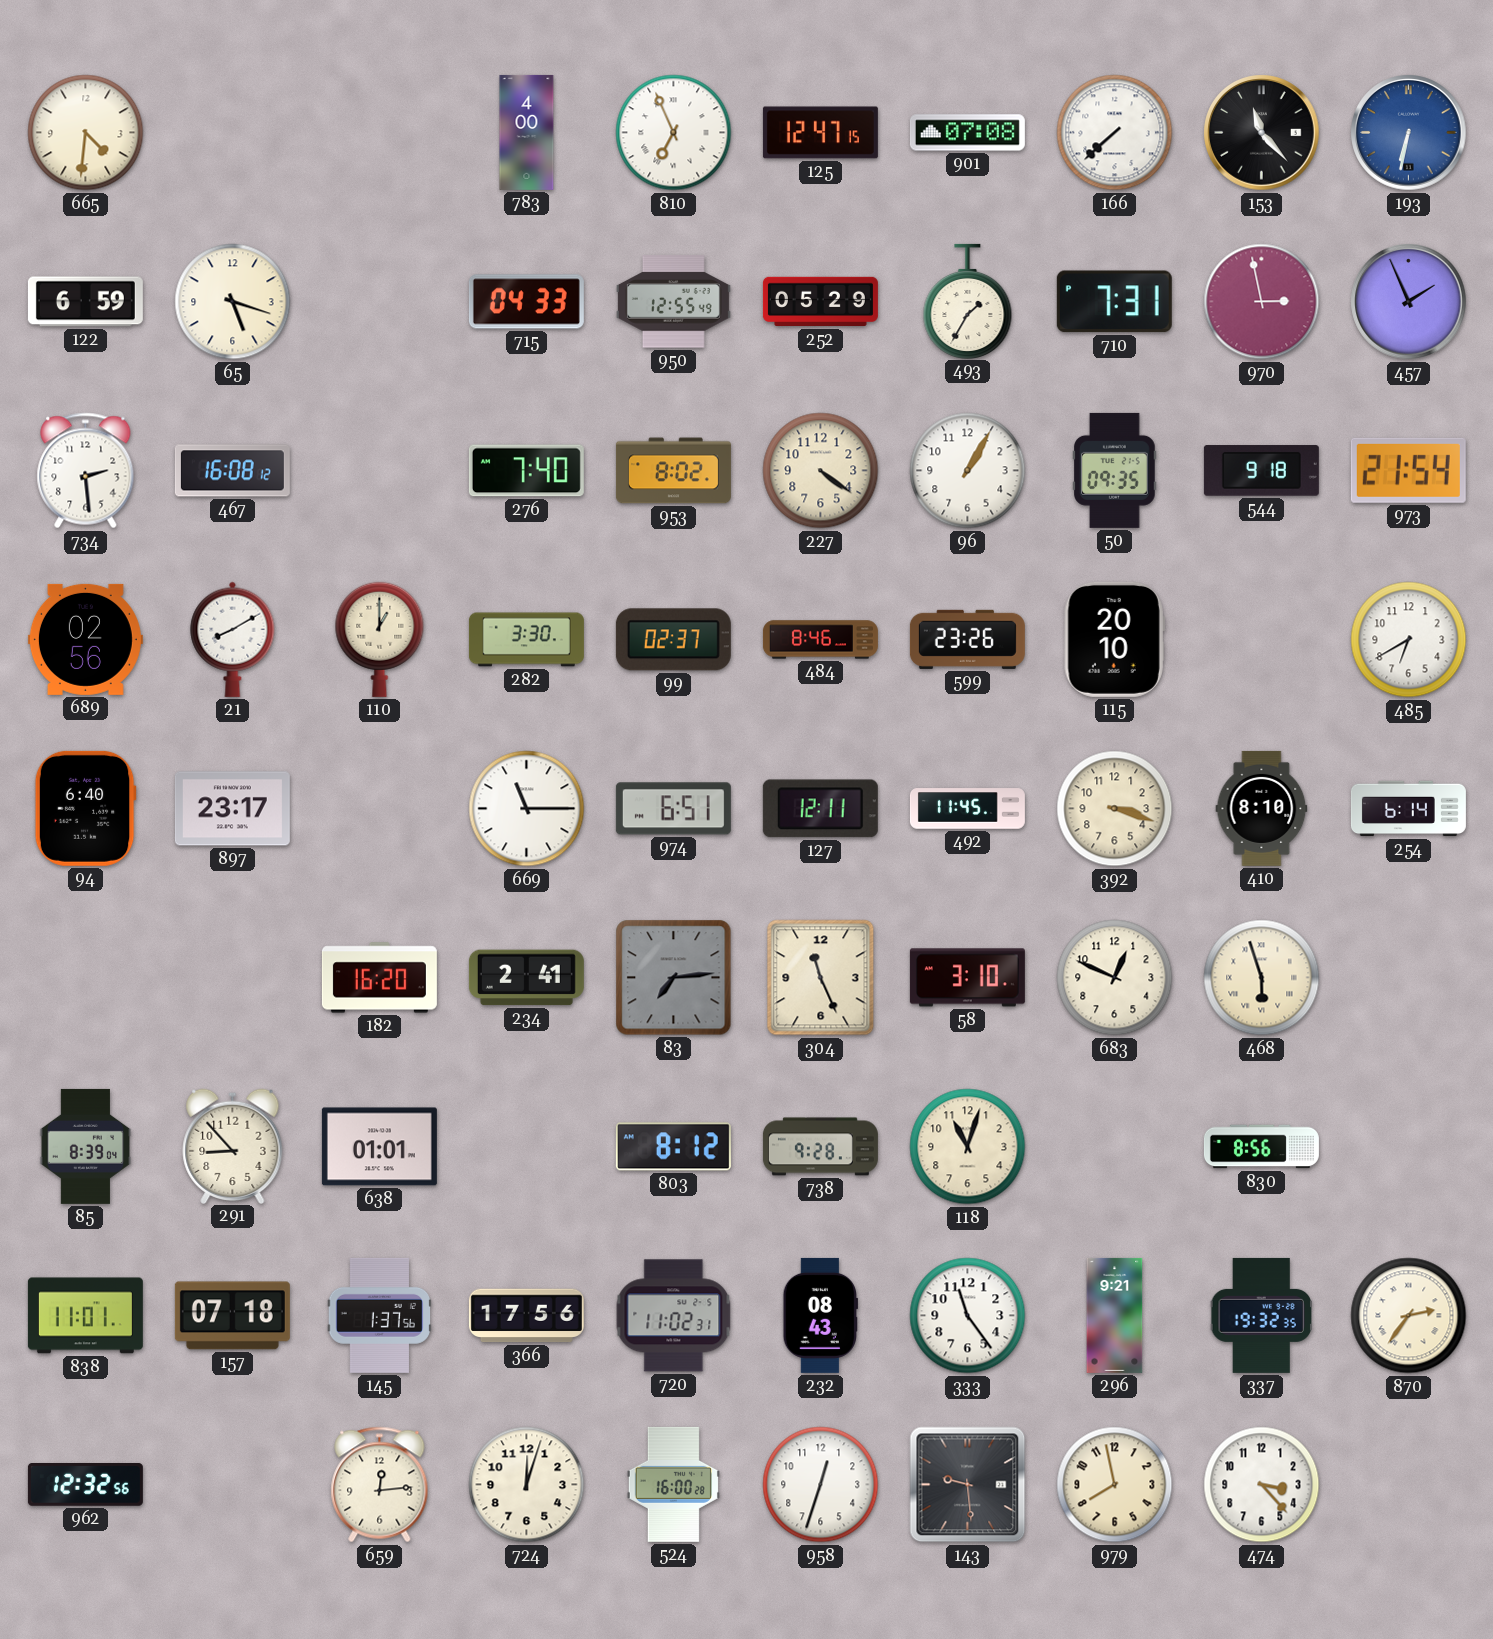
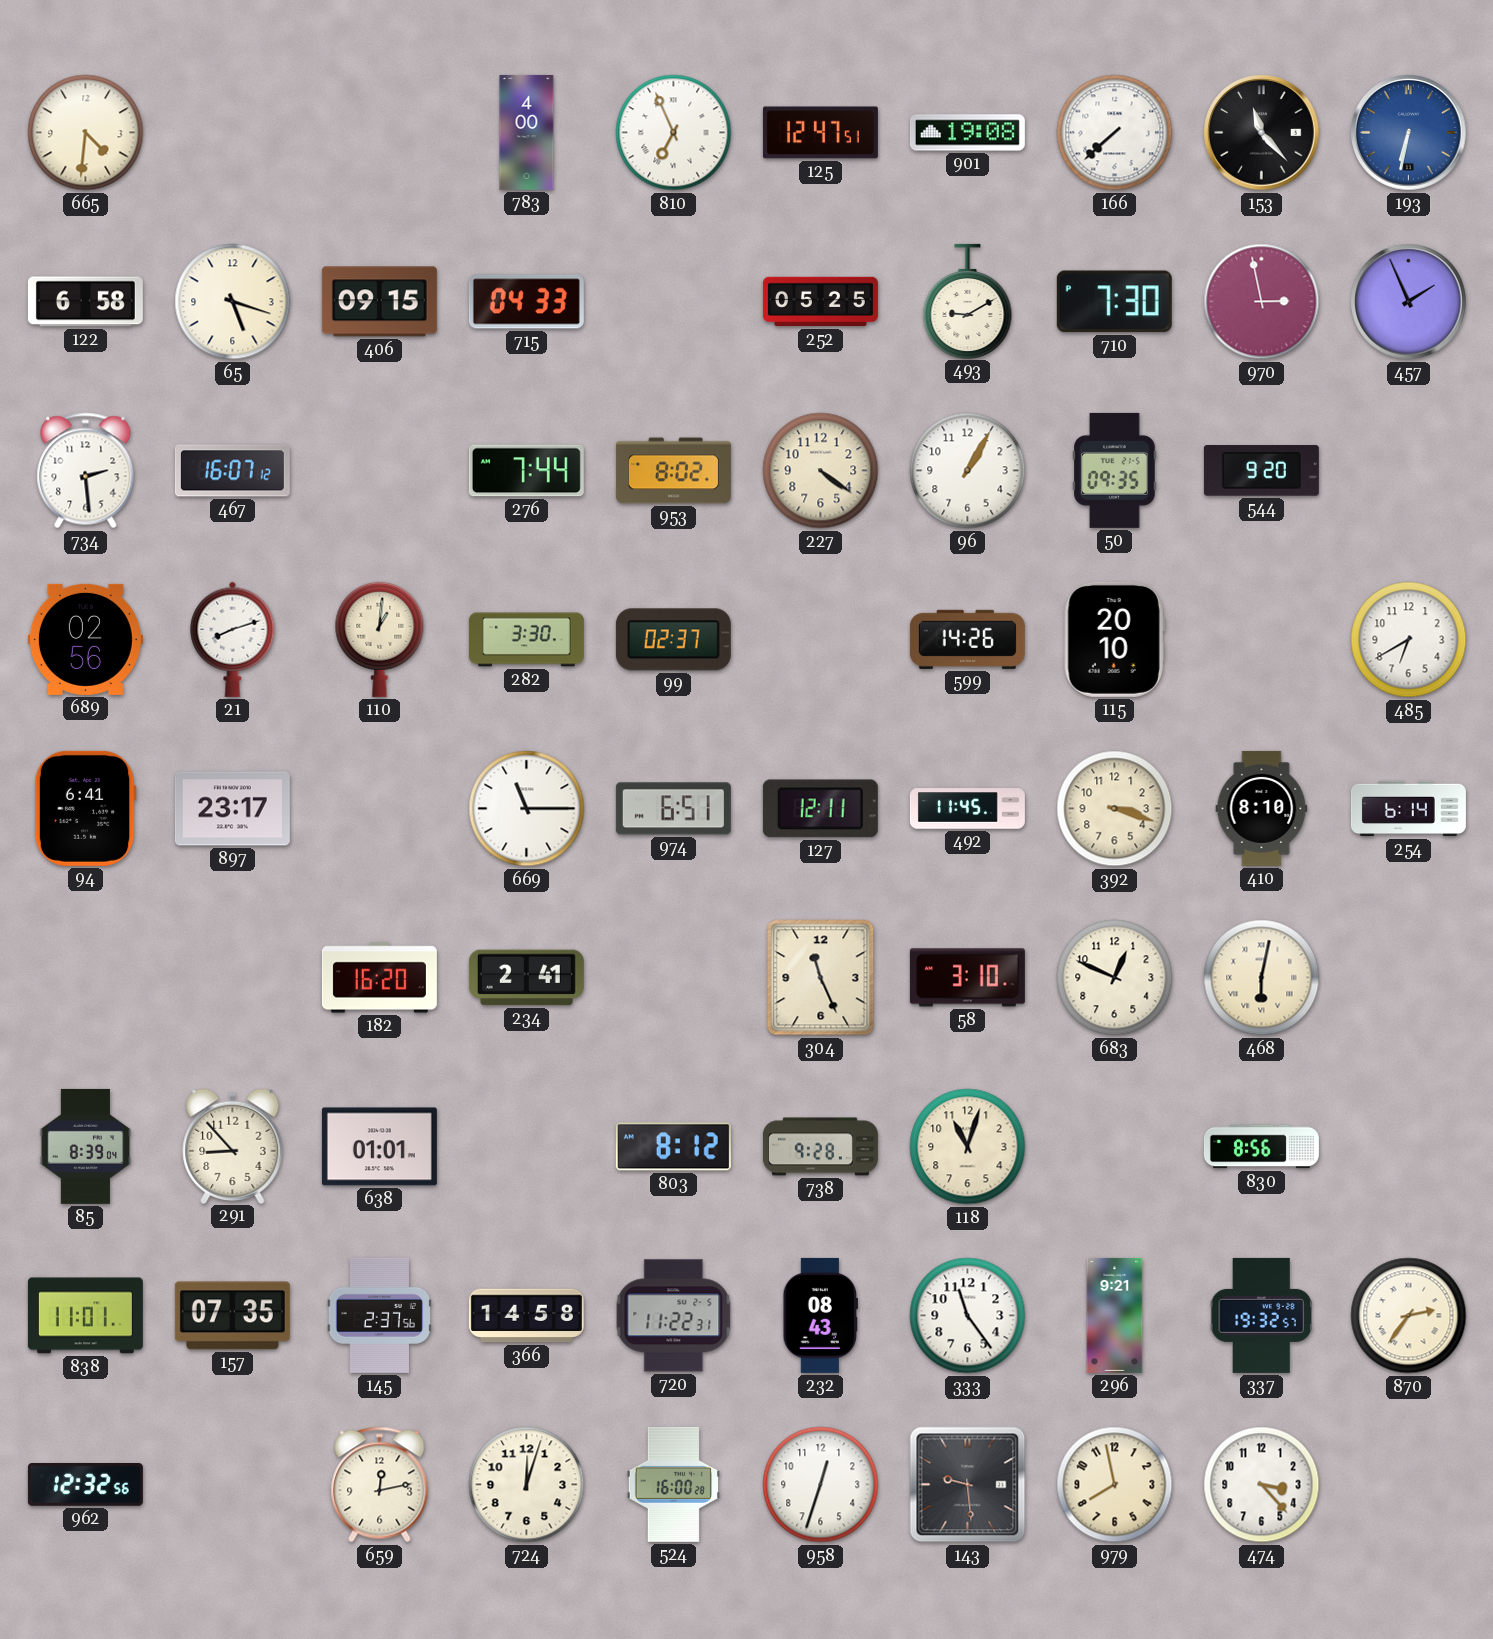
125: 12:47:15 -> 12:47:51
901: 07:08 -> 19:08
122: 6:59 -> 6:58
406: none -> 09:15
950: 12:55 -> none
252: 05:29 -> 05:25
493: 1:35 -> 9:10
710: 7:31 -> 7:30
467: 16:08 -> 16:07
276: 7:40 -> 7:44
544: 9:18 -> 9:20
973: 21:54 -> none
21: 8:10 -> 8:12
110: 1:00 -> 1:01
484: 8:46 -> none
599: 23:26 -> 14:26
94: 6:40 -> 6:41
83: 7:14 -> none
468: 5:57 -> 6:02
157: 07:18 -> 07:35
145: 1:37 -> 2:37
366: 17:56 -> 14:58
720: 11:02 -> 11:22
337: 19:32:35 -> 19:32:57
659: 12:14 -> 12:13
